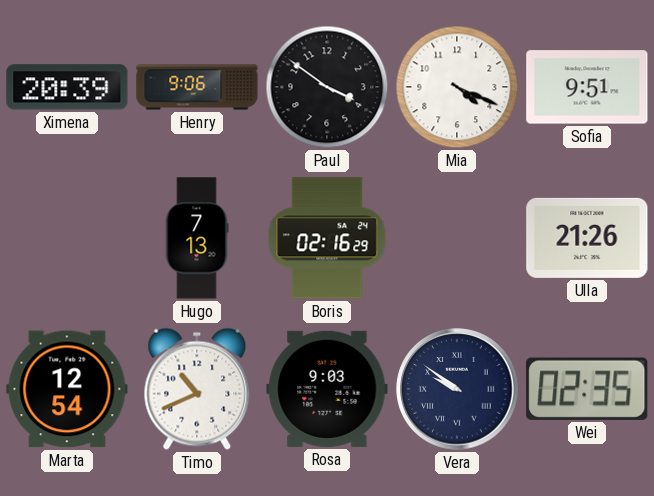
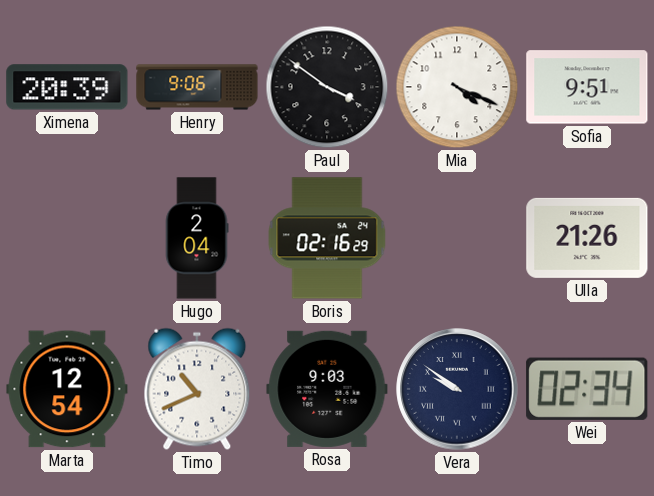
Hugo: 7:13 -> 2:04
Wei: 02:35 -> 02:34
